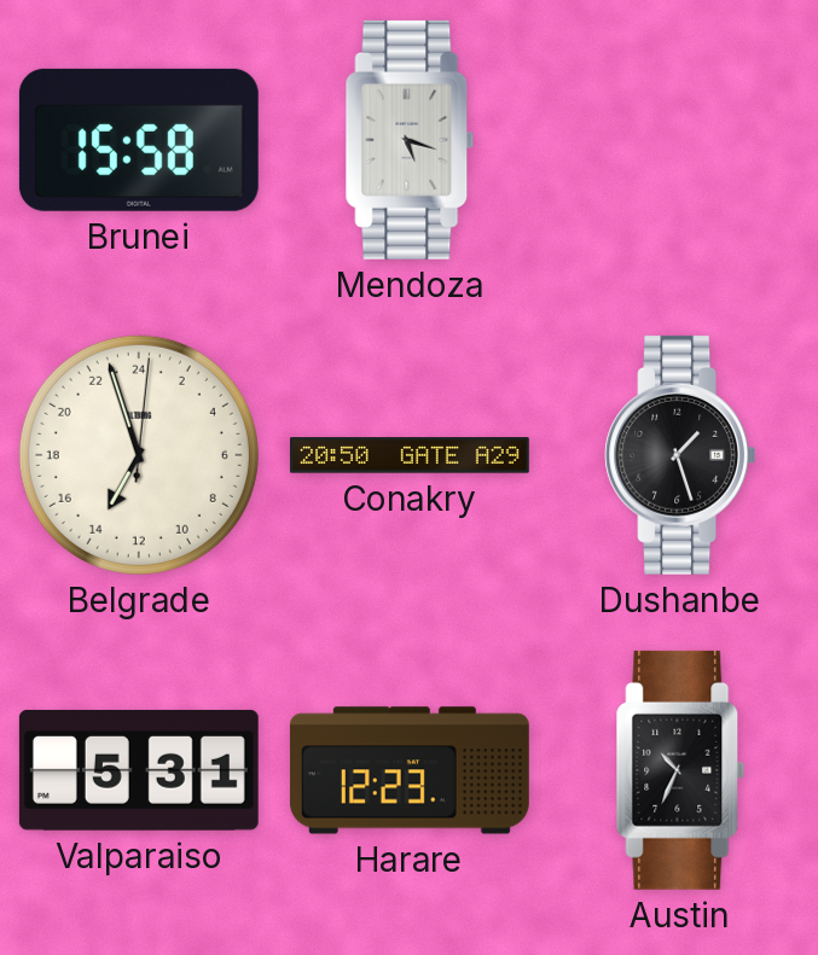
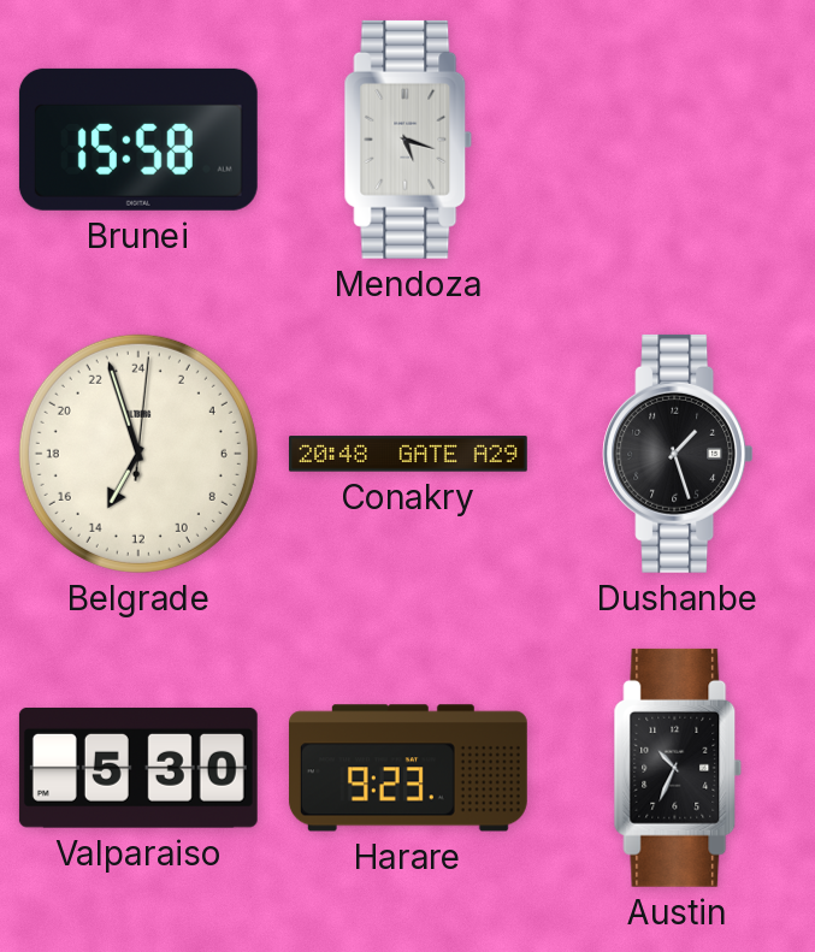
Conakry: 20:50 -> 20:48
Valparaiso: 5:31 -> 5:30
Harare: 12:23 -> 9:23
